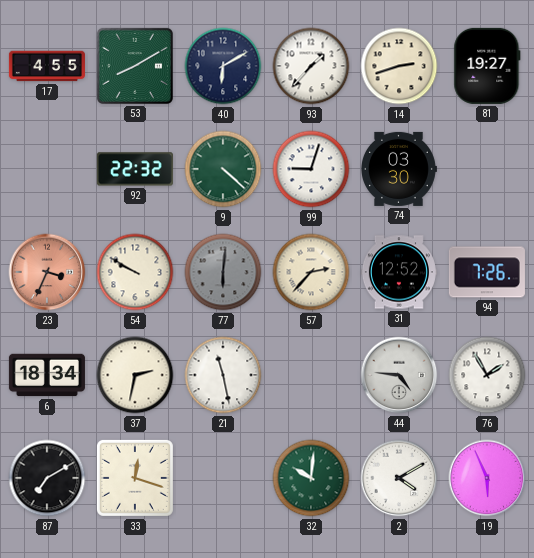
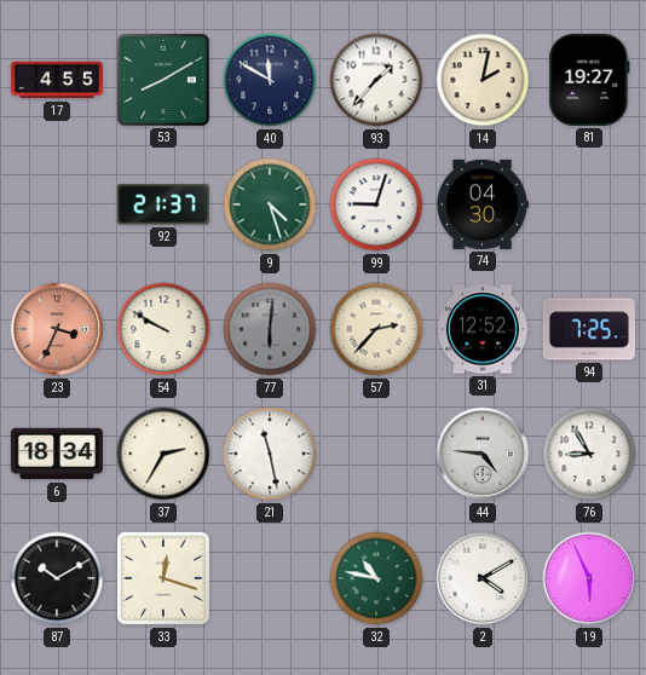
40: 6:10 -> 11:50
14: 2:42 -> 2:02
92: 22:32 -> 21:37
9: 4:22 -> 4:27
74: 03:30 -> 04:30
94: 7:26 -> 7:25
37: 2:32 -> 2:35
76: 1:55 -> 8:55
87: 7:10 -> 10:10
32: 10:01 -> 10:47
